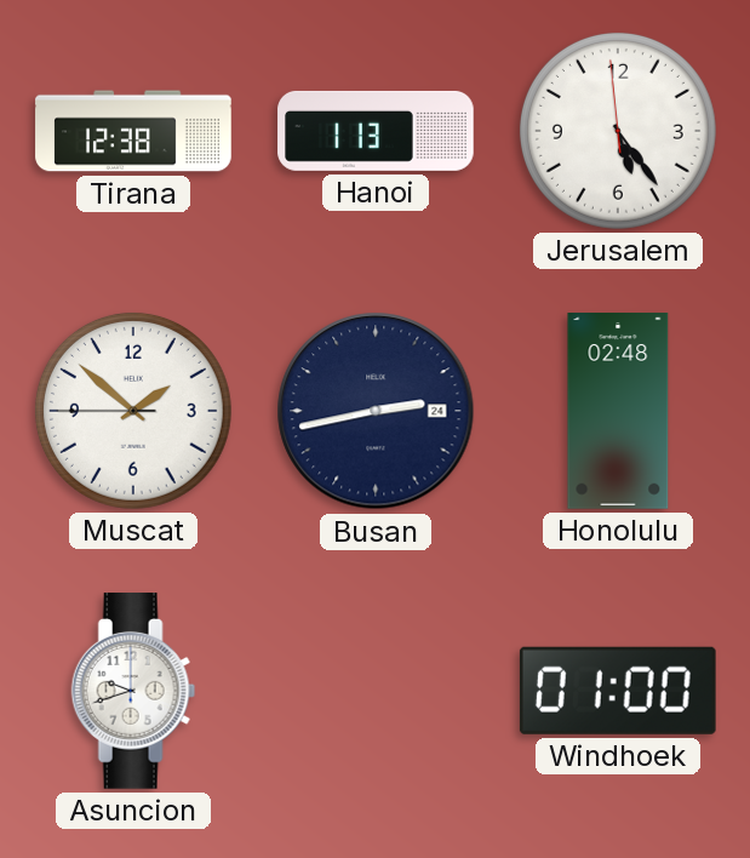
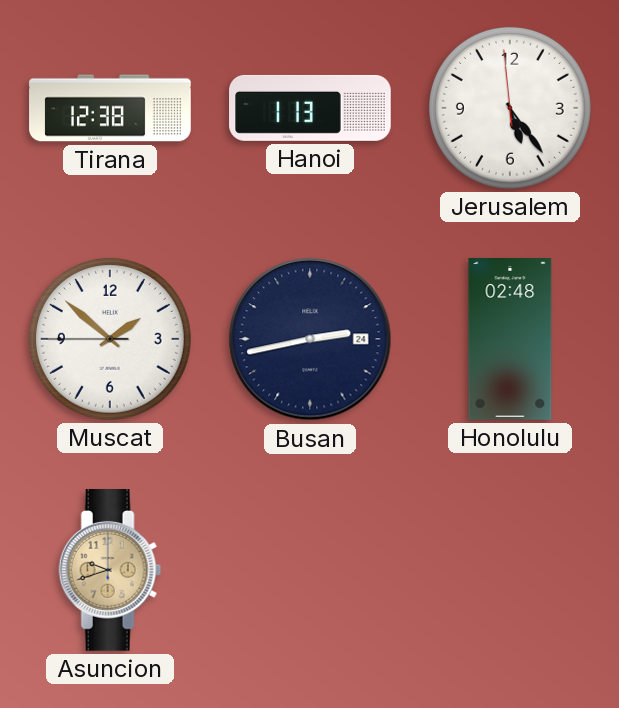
Asuncion dial: white -> champagne
Windhoek: 01:00 -> none
